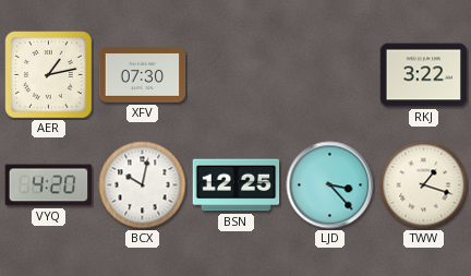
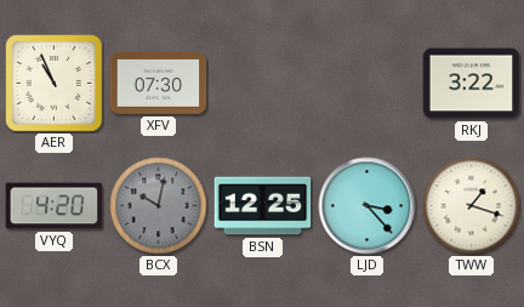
AER: 1:13 -> 10:56
BCX dial: white -> grey
